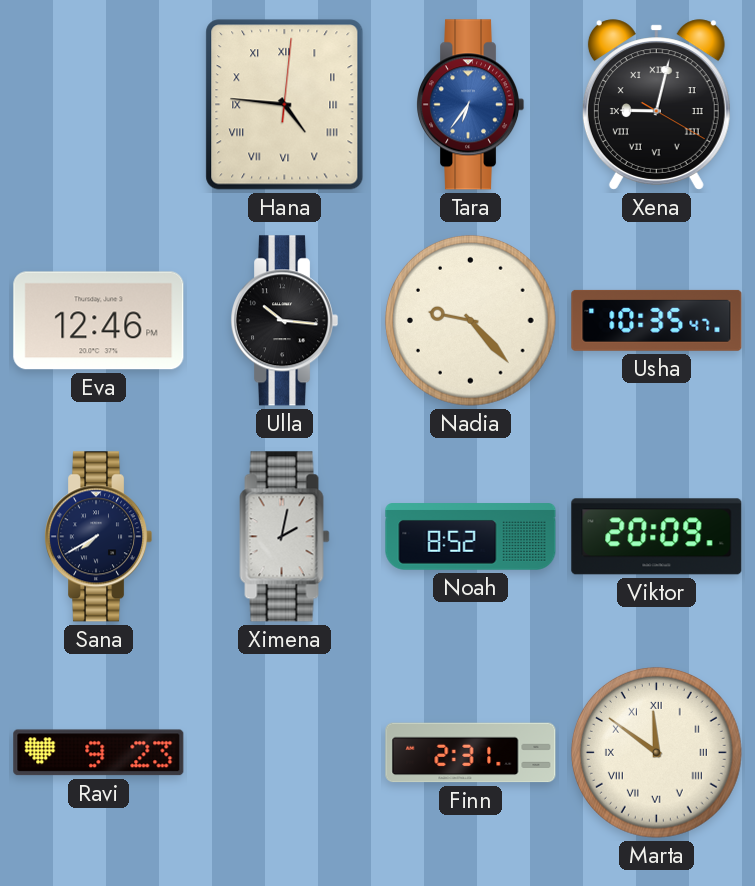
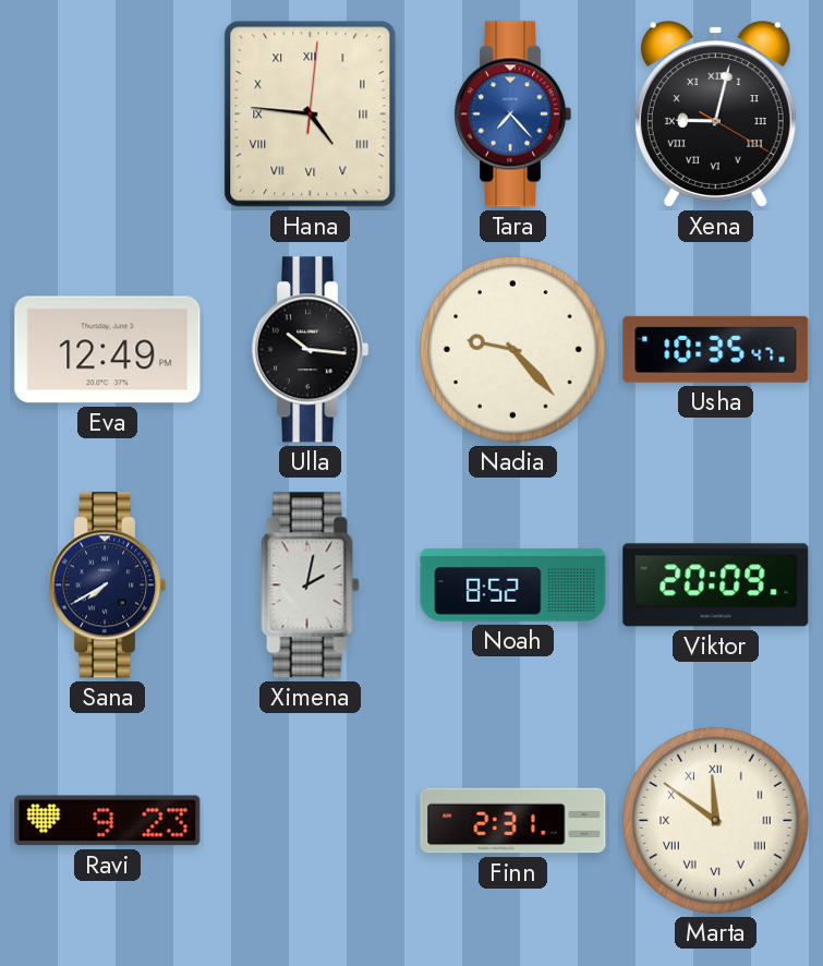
Tara: 6:36 -> 7:23
Eva: 12:46 -> 12:49
